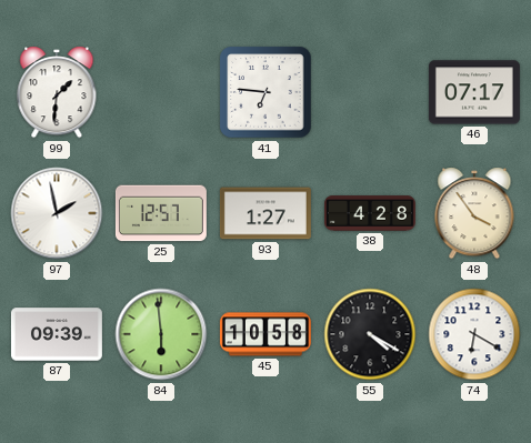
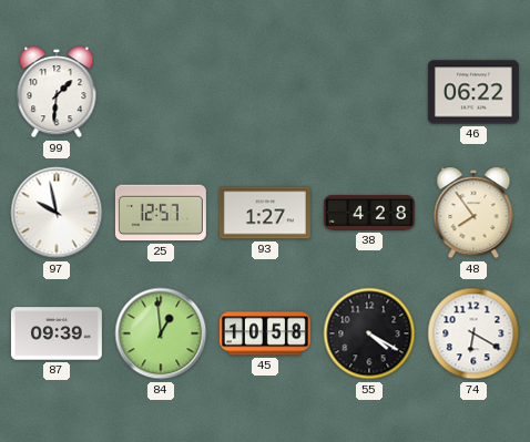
41: 6:46 -> none
46: 07:17 -> 06:22
97: 1:58 -> 9:58
48: 3:54 -> 7:54
84: 5:59 -> 12:59
